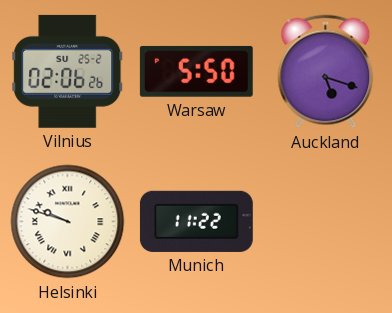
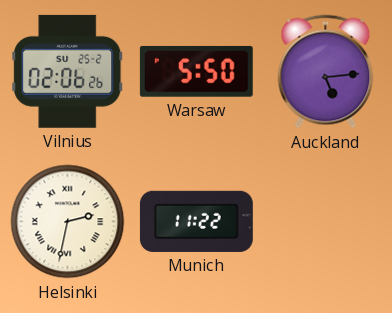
Auckland: 5:18 -> 5:14
Helsinki: 9:48 -> 2:32
